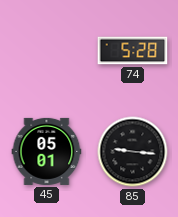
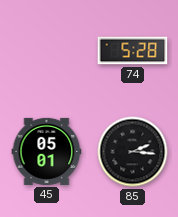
85: 9:16 -> 2:16
